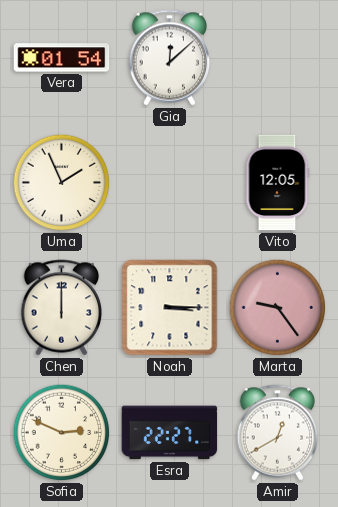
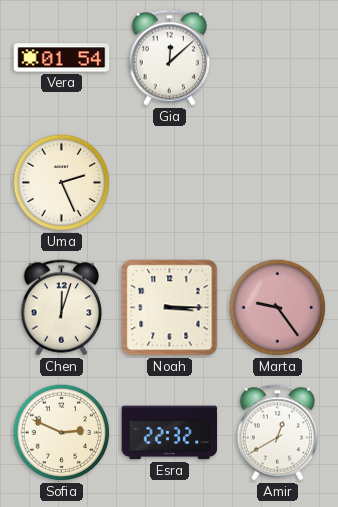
Uma: 1:56 -> 2:26
Vito: 12:05 -> none
Chen: 12:00 -> 12:03
Esra: 22:27 -> 22:32
